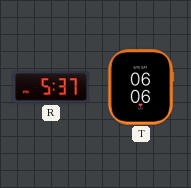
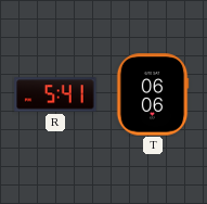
R: 5:37 -> 5:41
